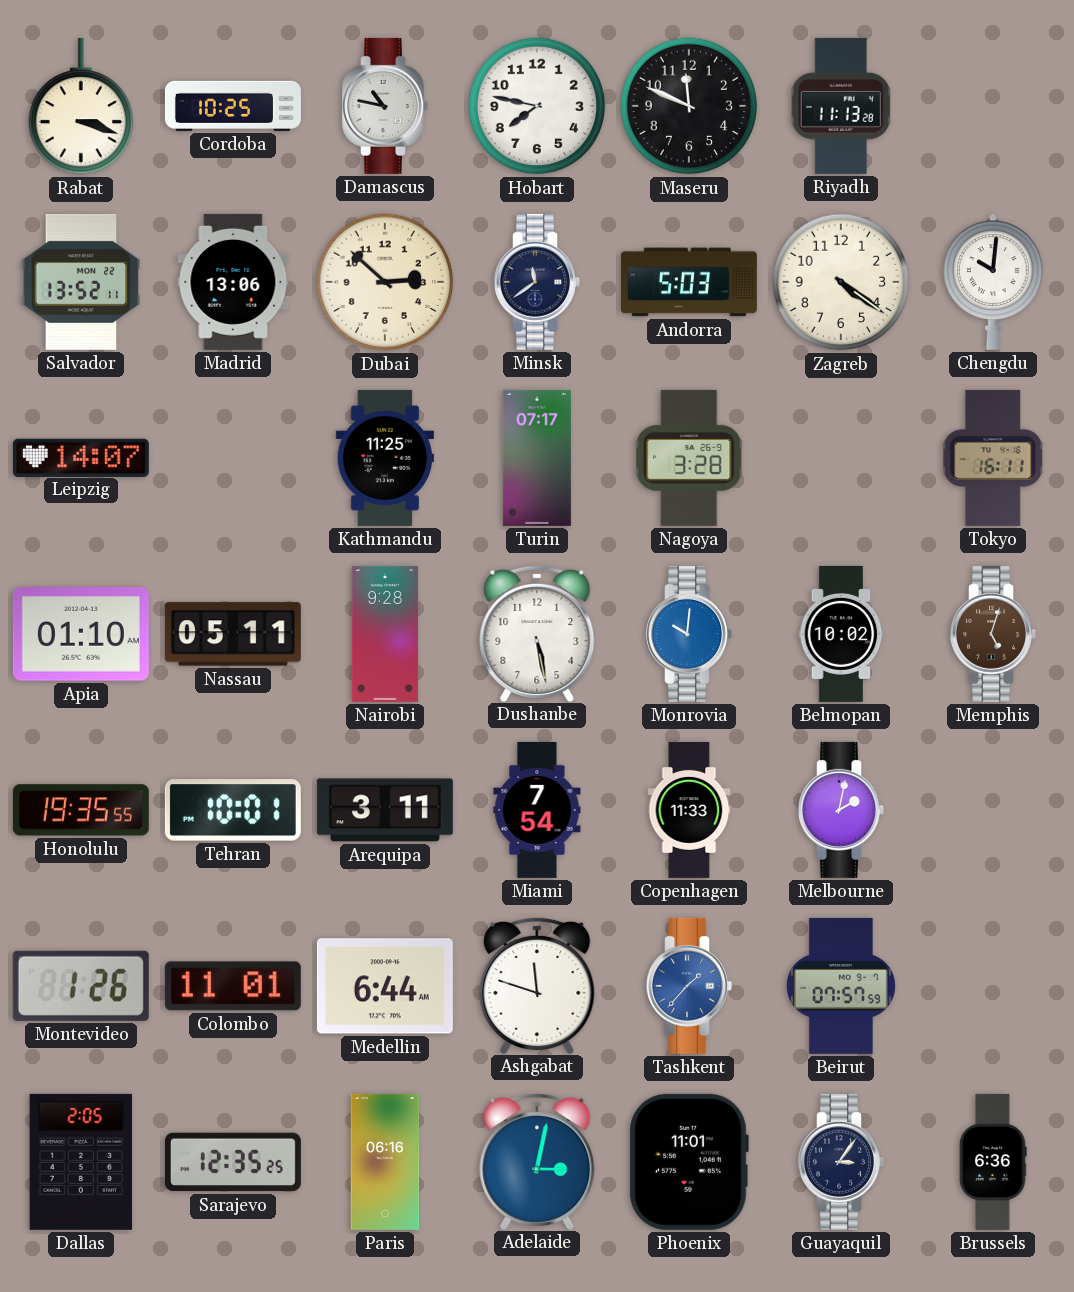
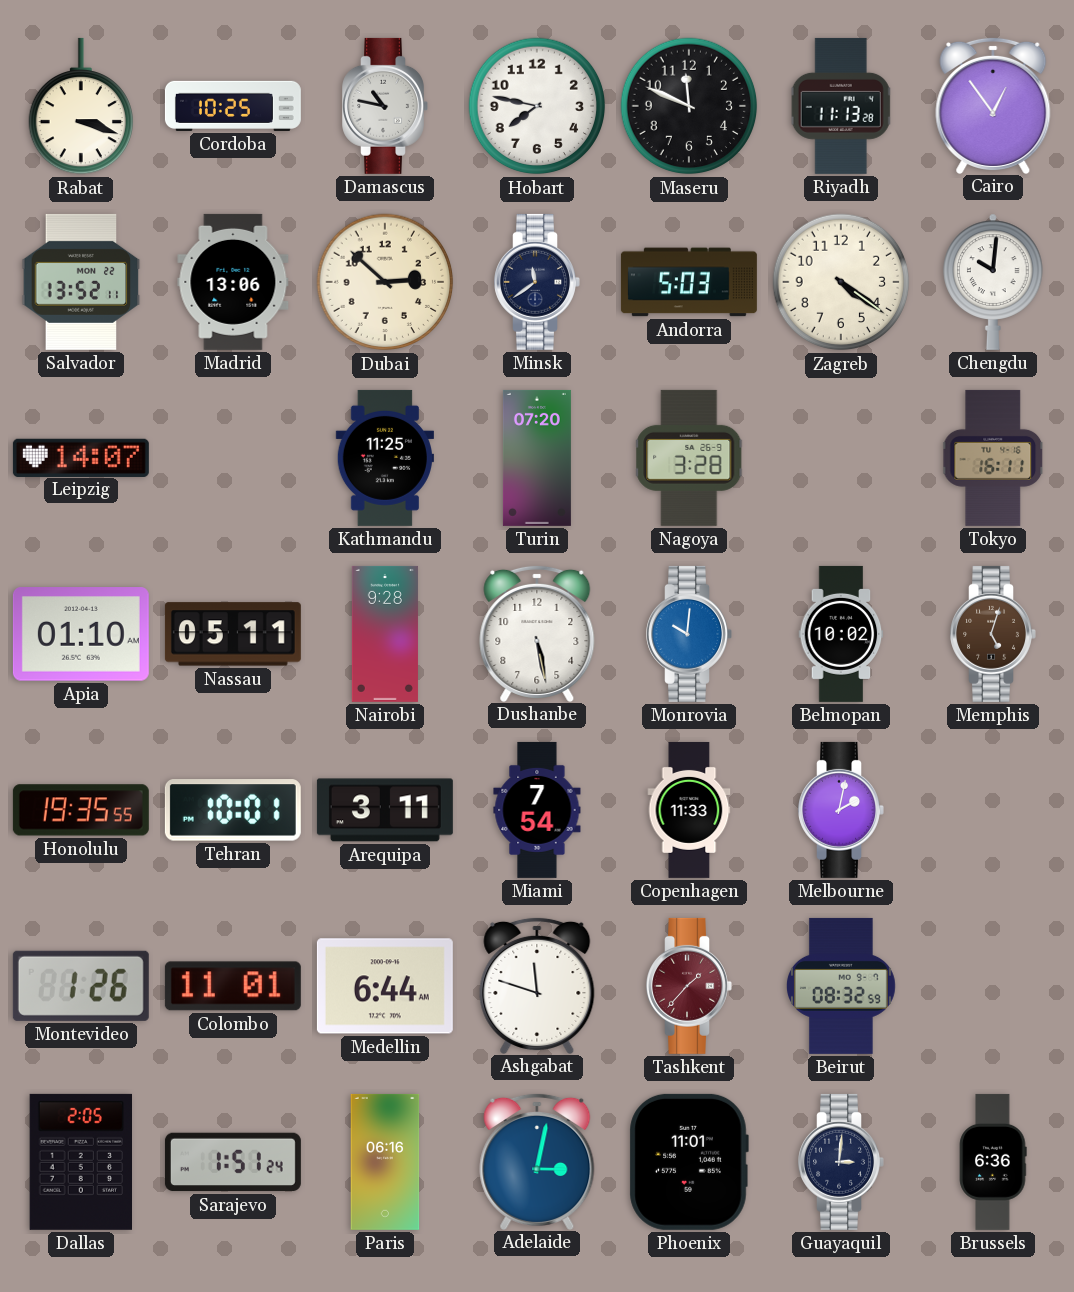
Cairo: none -> 12:54
Turin: 07:17 -> 07:20
Tashkent dial: blue -> burgundy
Beirut: 07:57 -> 08:32
Sarajevo: 12:35 -> 1:51
Guayaquil: 3:06 -> 3:01
